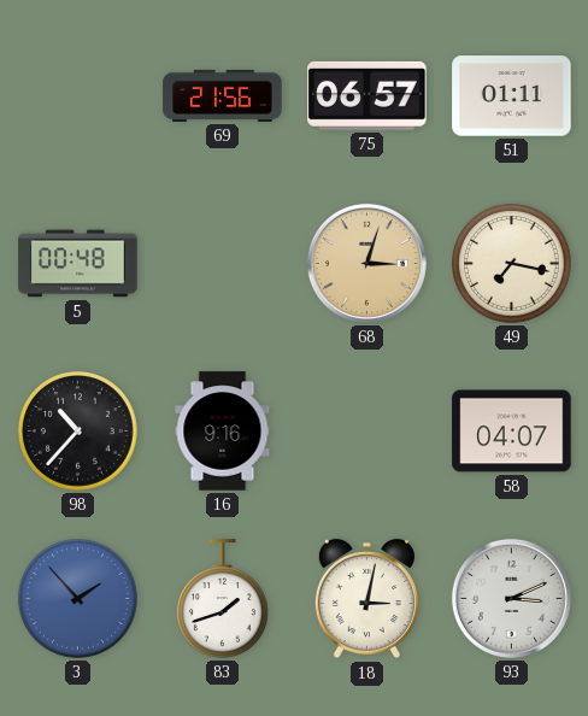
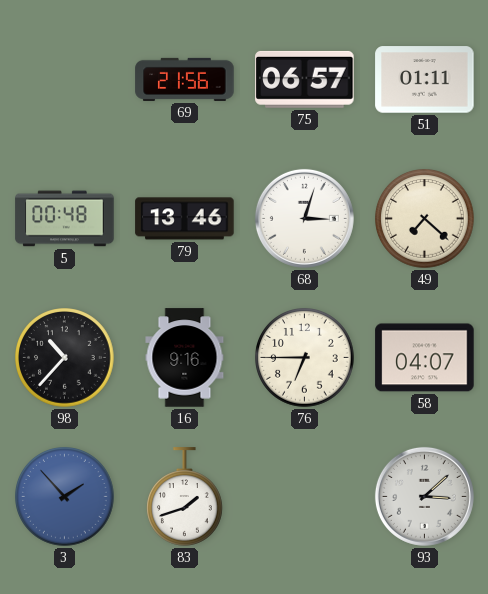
79: none -> 13:46
68 dial: champagne -> white
49: 7:17 -> 7:22
76: none -> 6:45
18: 3:02 -> none
93: 3:11 -> 3:08
